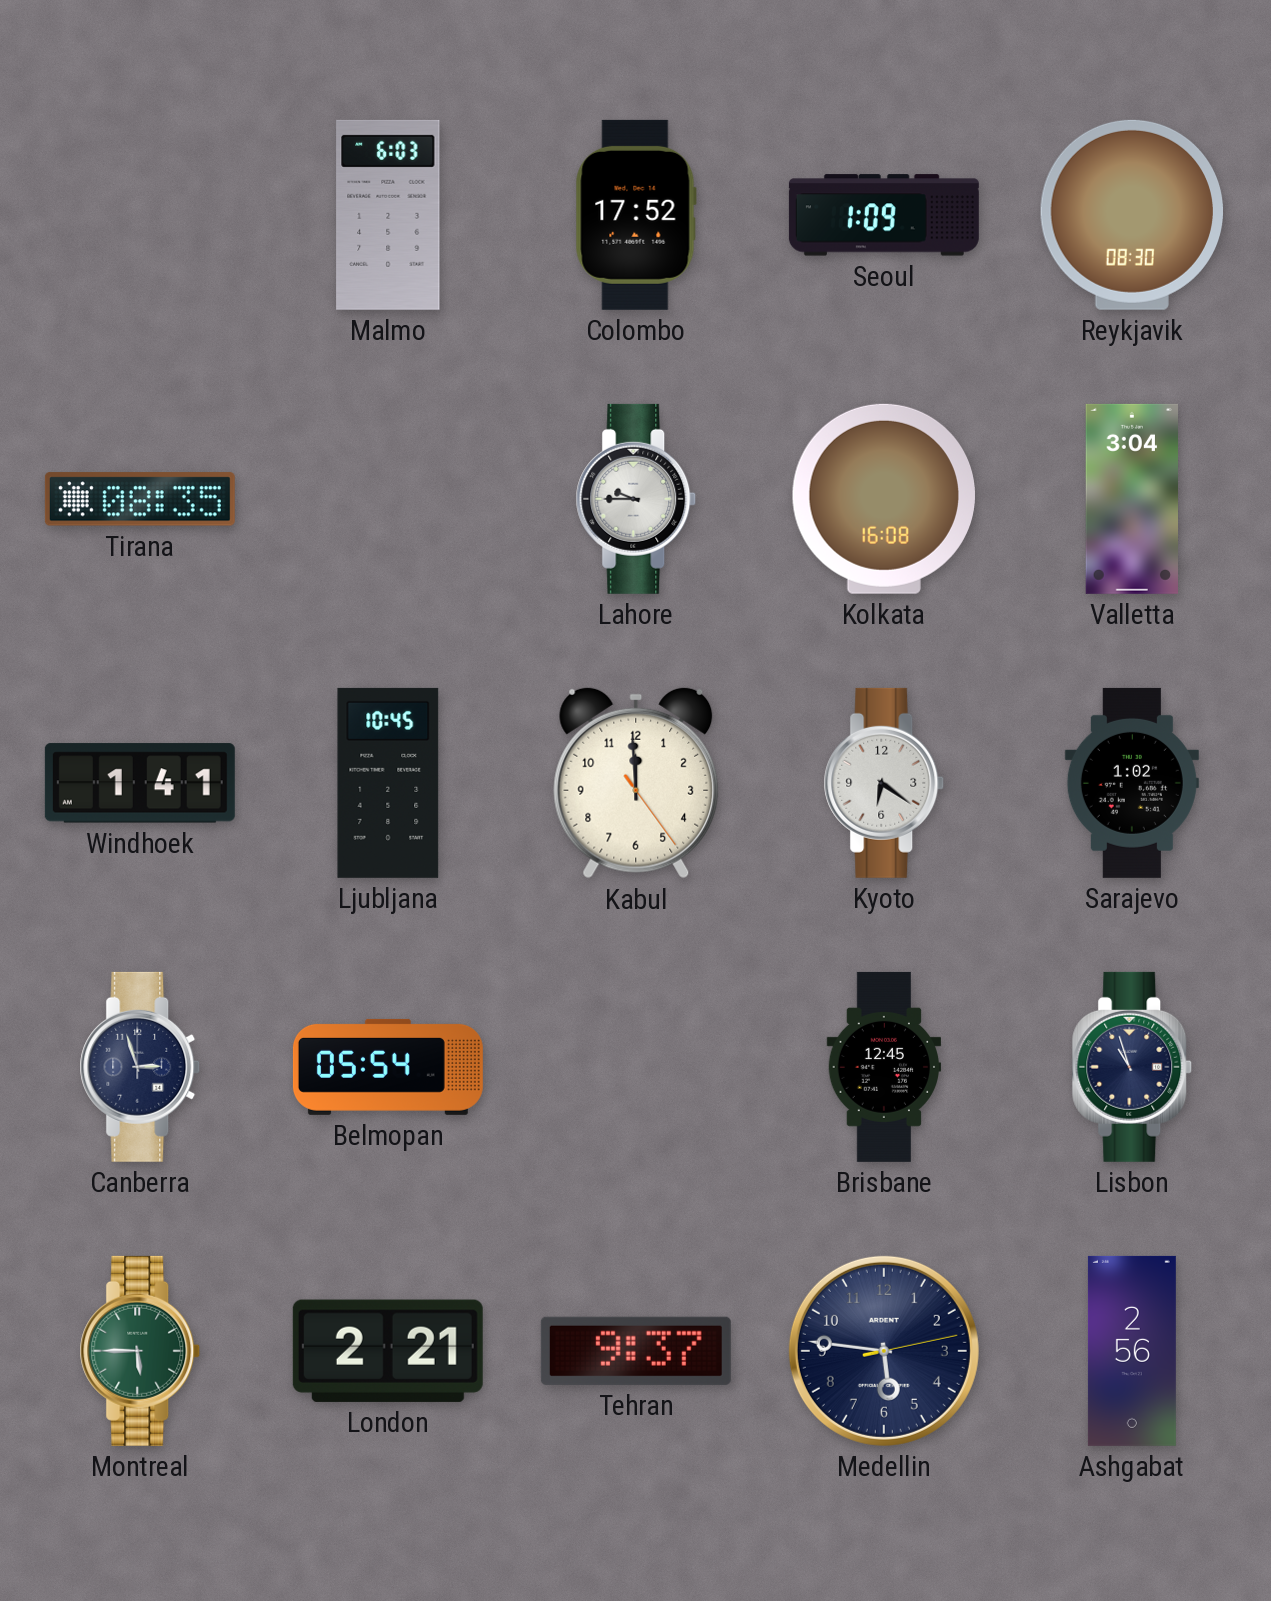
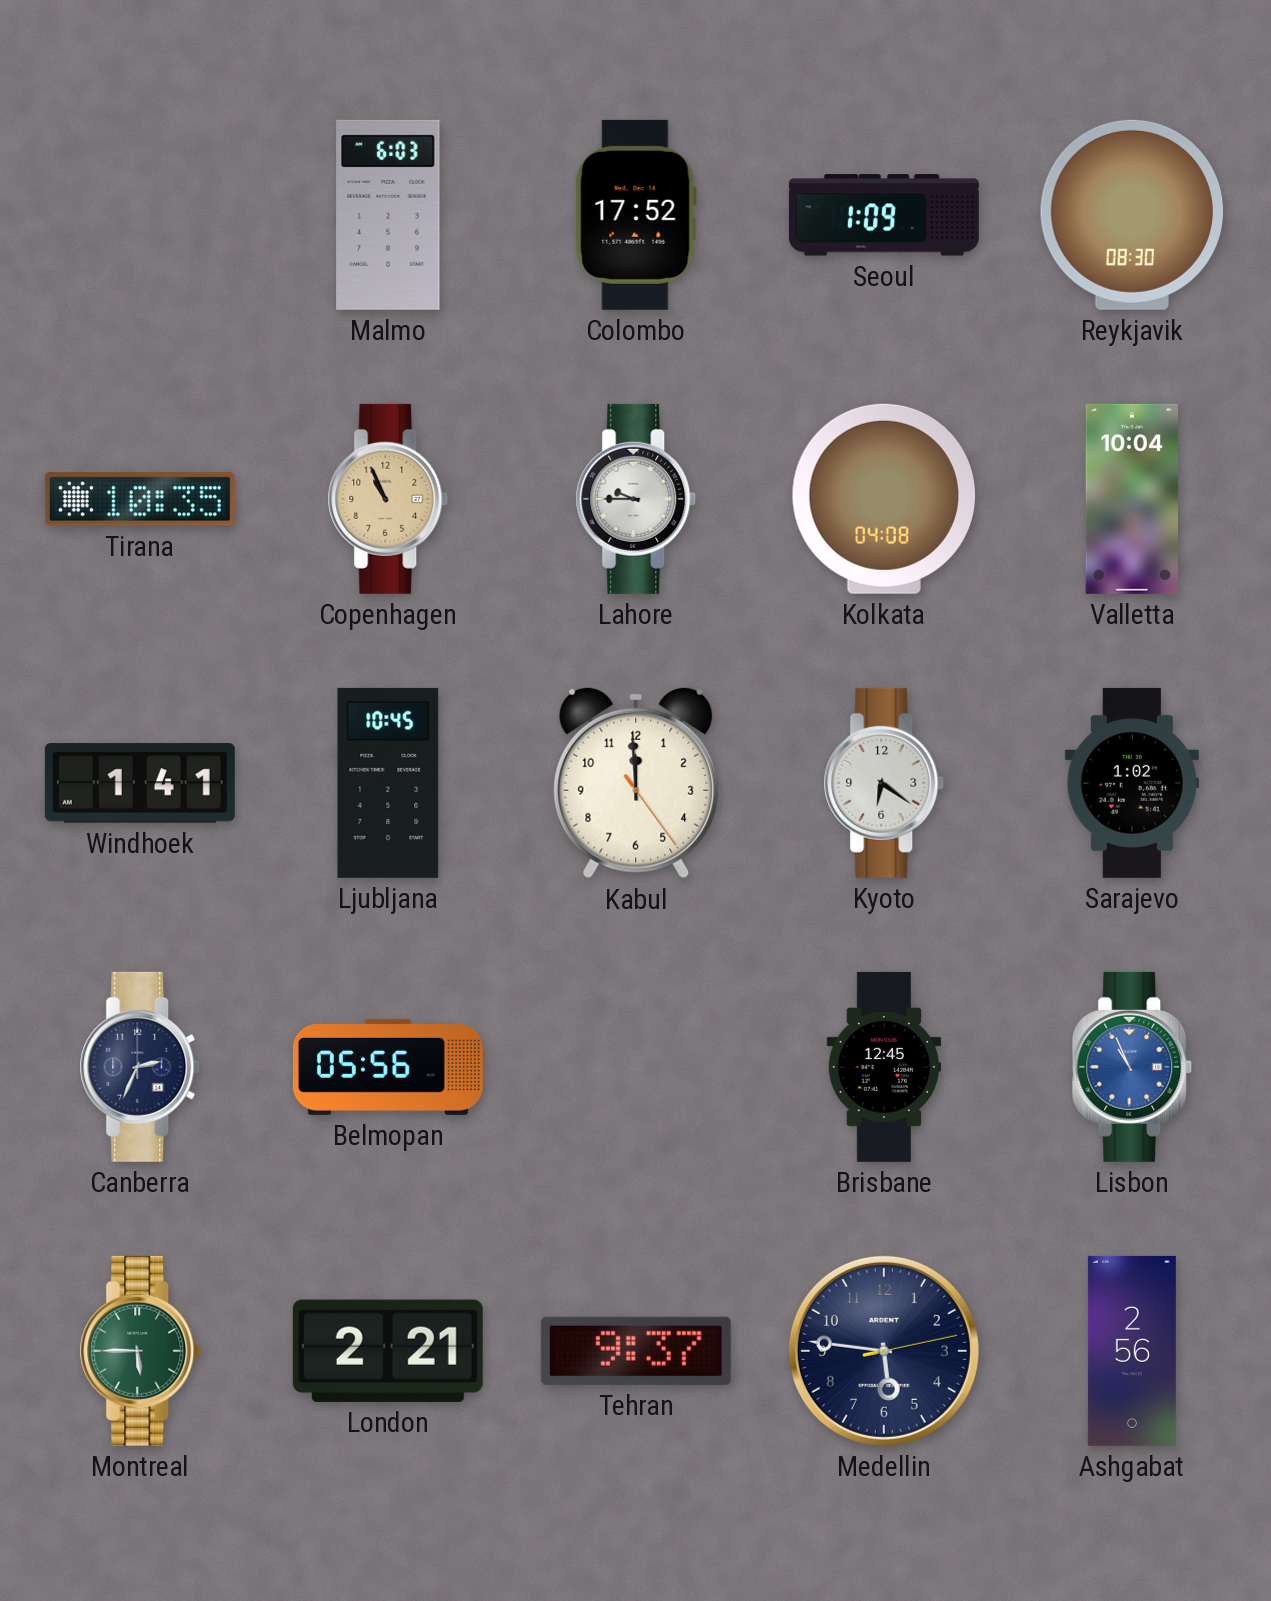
Tirana: 08:35 -> 10:35
Copenhagen: none -> 10:56
Kolkata: 16:08 -> 04:08
Valletta: 3:04 -> 10:04
Canberra: 2:57 -> 2:34
Belmopan: 05:54 -> 05:56
Lisbon: 10:57 -> 10:56
Lisbon dial: navy -> blue
